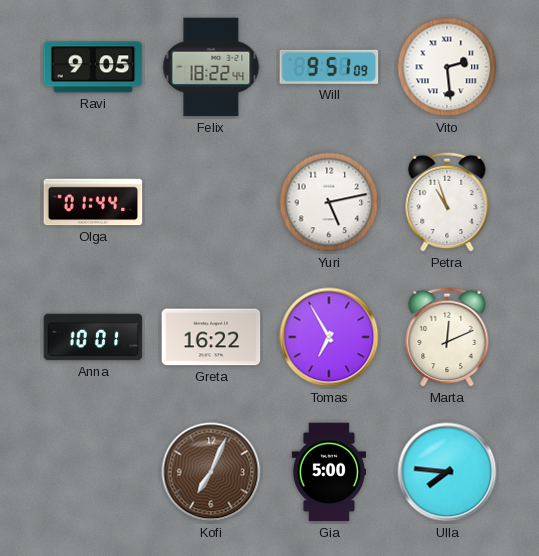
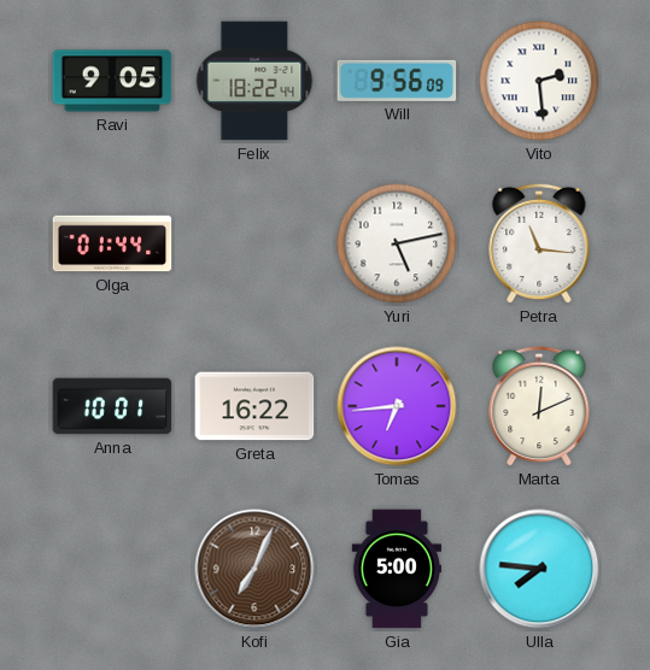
Will: 9:51 -> 9:56
Petra: 10:57 -> 11:16
Tomas: 6:55 -> 6:44
